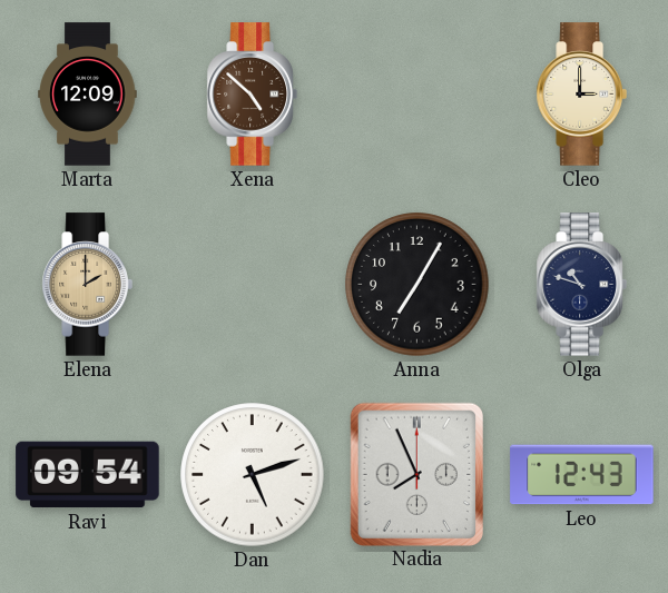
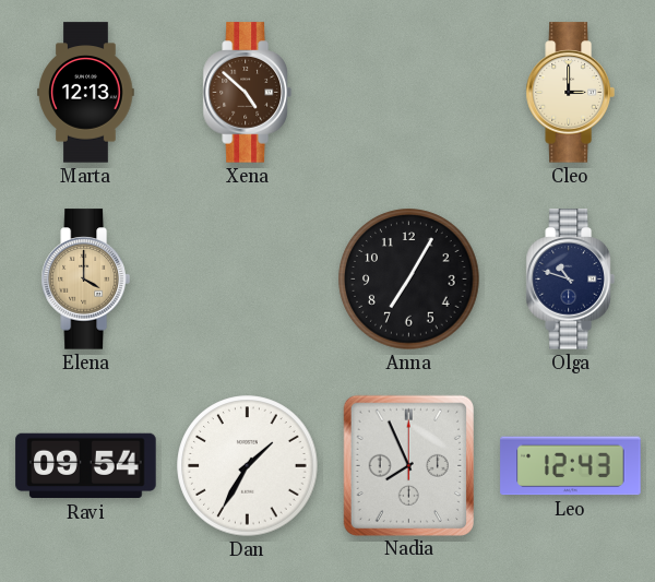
Marta: 12:09 -> 12:13
Elena: 2:00 -> 4:00
Dan: 5:12 -> 1:35
